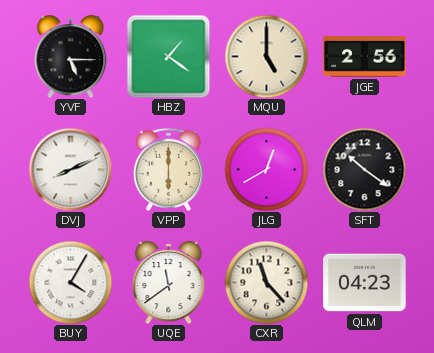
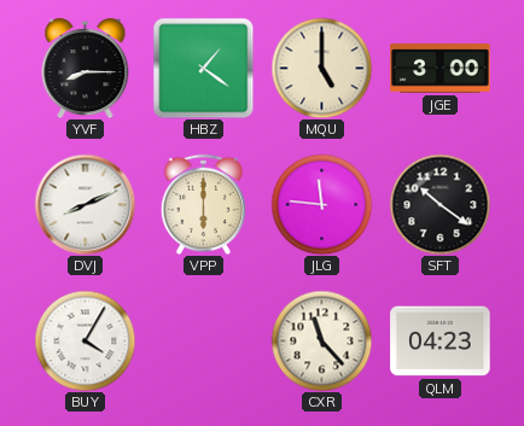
YVF: 5:15 -> 8:15
JGE: 2:56 -> 3:00
JLG: 12:40 -> 11:46
UQE: 11:39 -> none
